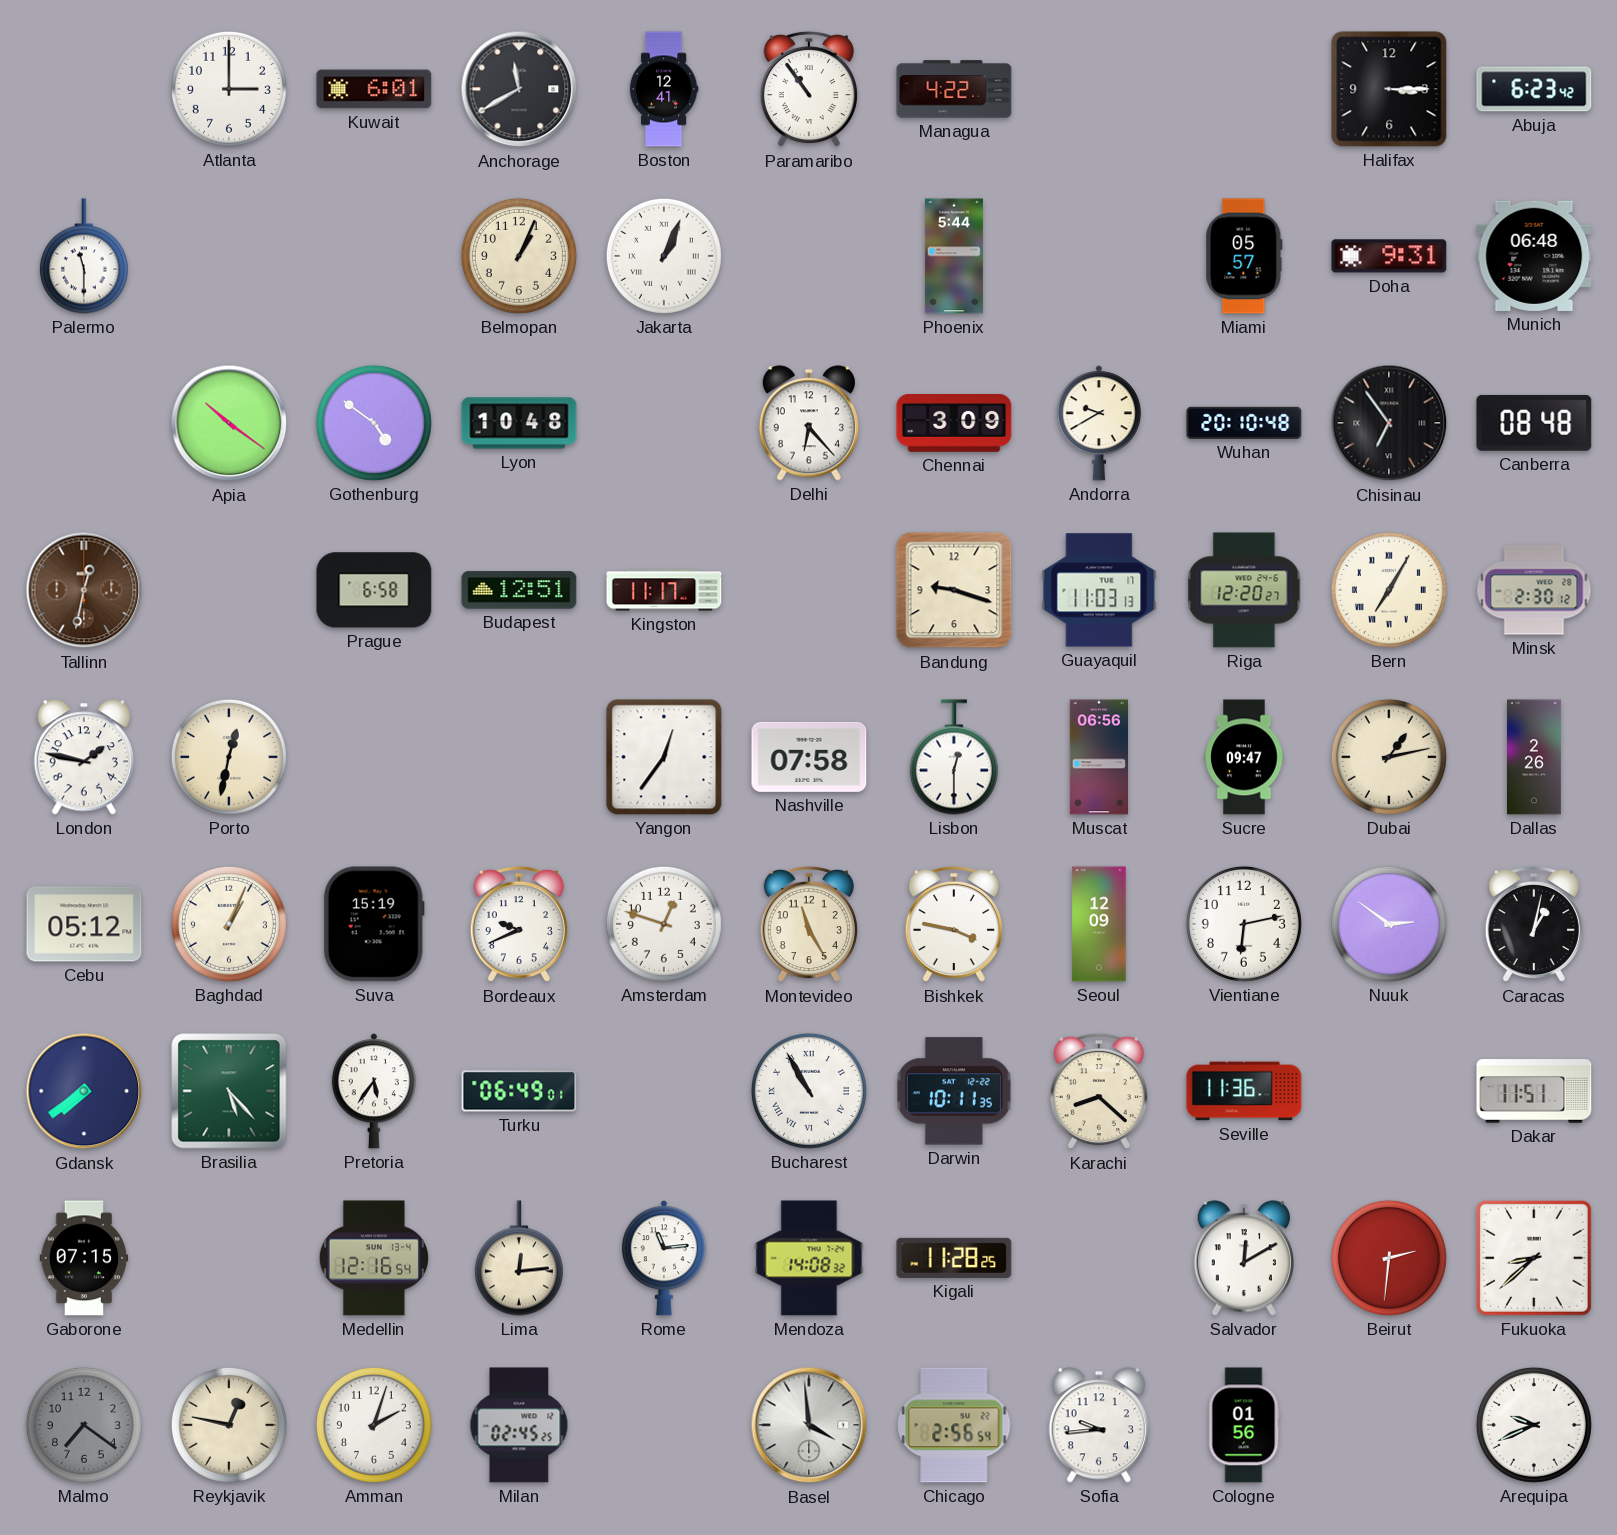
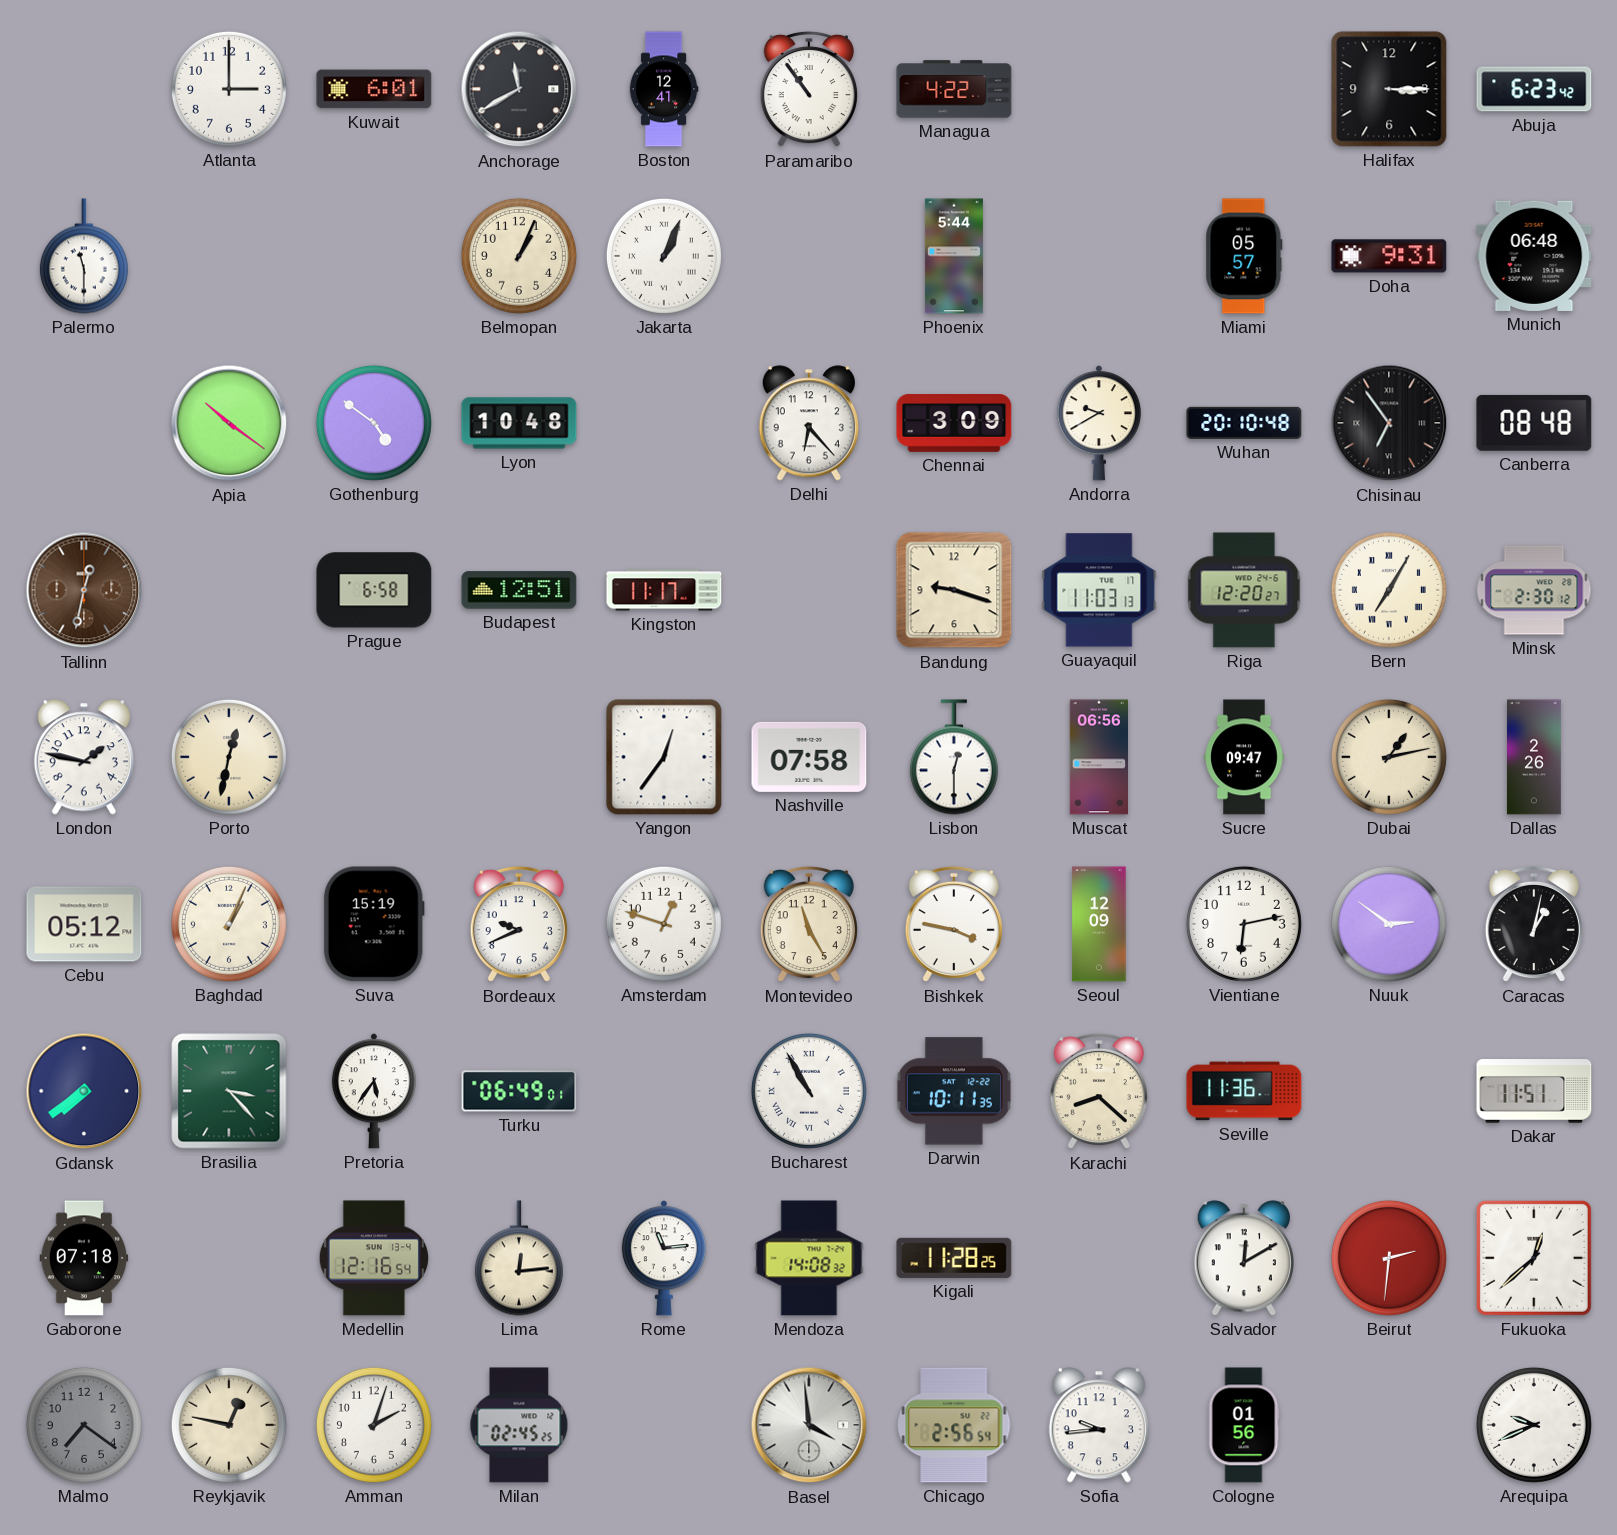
Brasilia: 5:23 -> 3:23
Gaborone: 07:15 -> 07:18
Fukuoka: 8:38 -> 12:38
